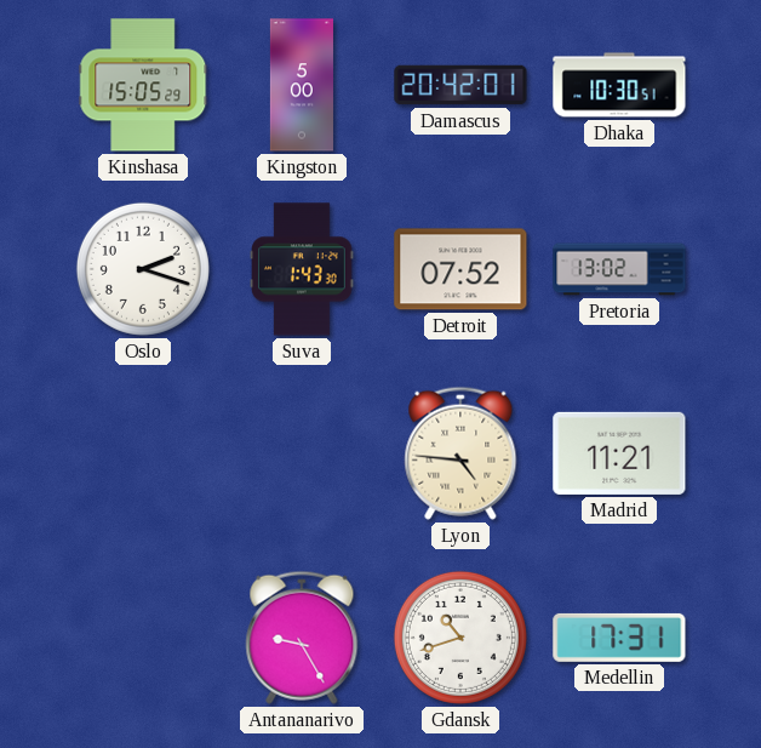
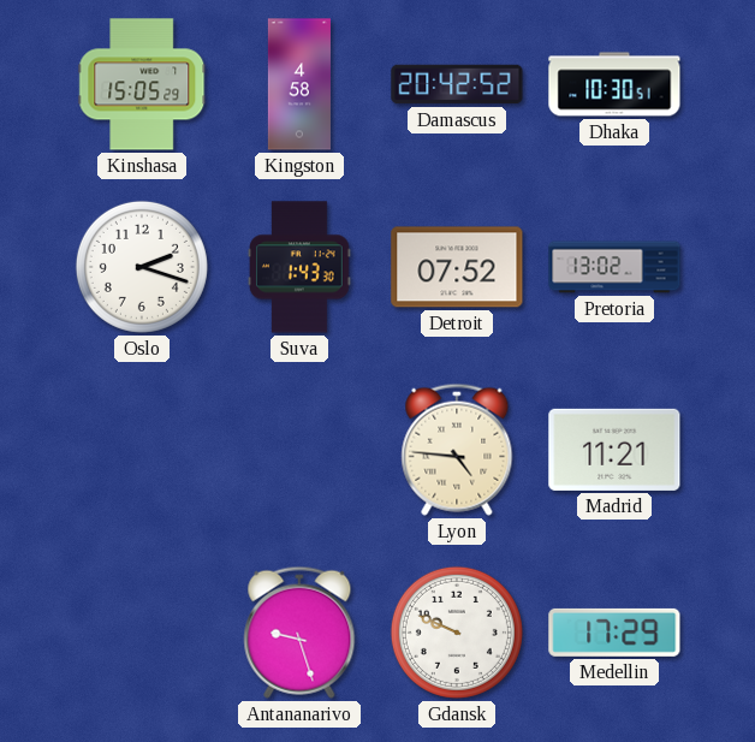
Kingston: 5:00 -> 4:58
Damascus: 20:42:01 -> 20:42:52
Antananarivo: 9:25 -> 9:27
Gdansk: 10:42 -> 9:49
Medellin: 17:31 -> 17:29
